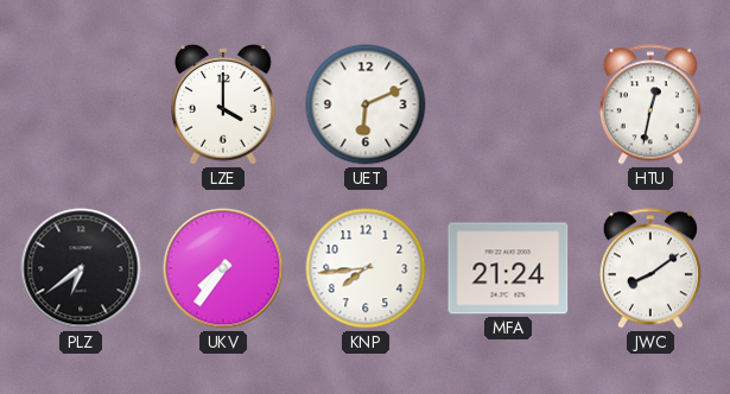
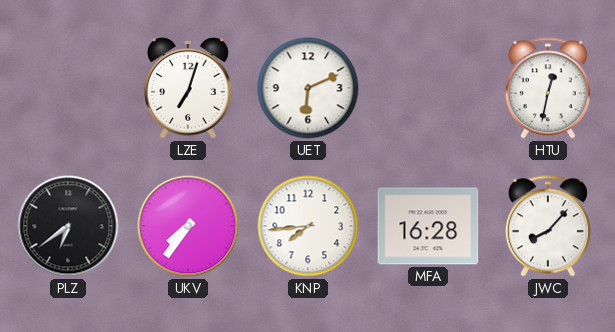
LZE: 4:00 -> 7:03
MFA: 21:24 -> 16:28
JWC: 8:09 -> 8:07
